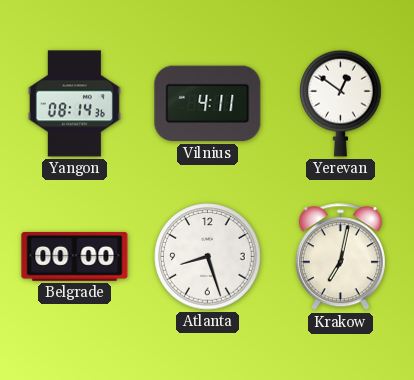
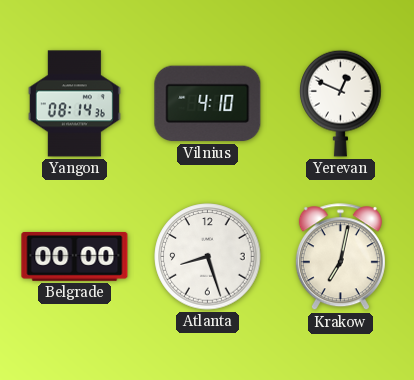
Vilnius: 4:11 -> 4:10
Yerevan: 12:51 -> 12:49
